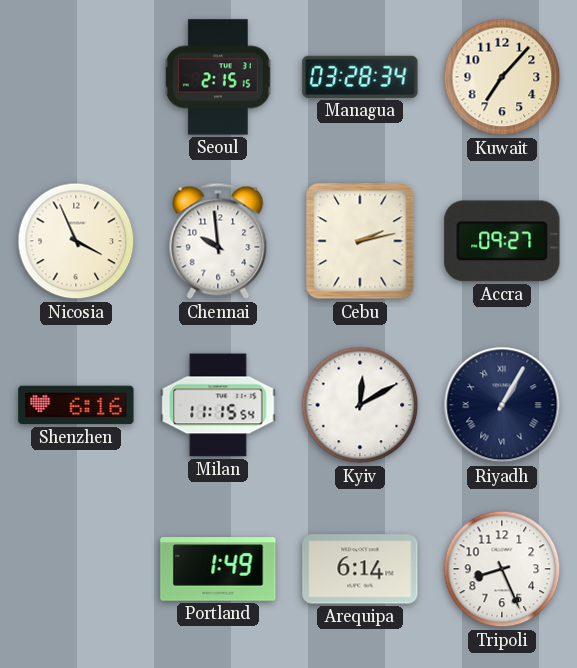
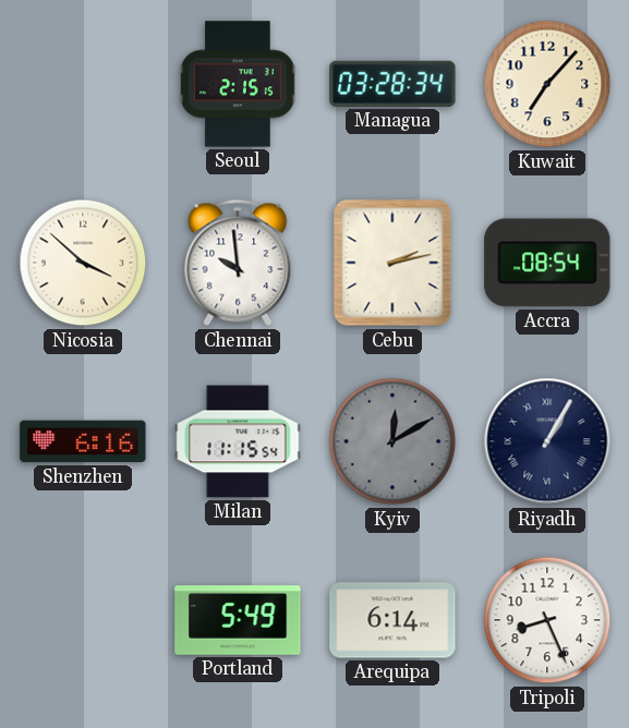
Nicosia: 3:56 -> 3:52
Accra: 09:27 -> 08:54
Kyiv dial: white -> grey
Portland: 1:49 -> 5:49
